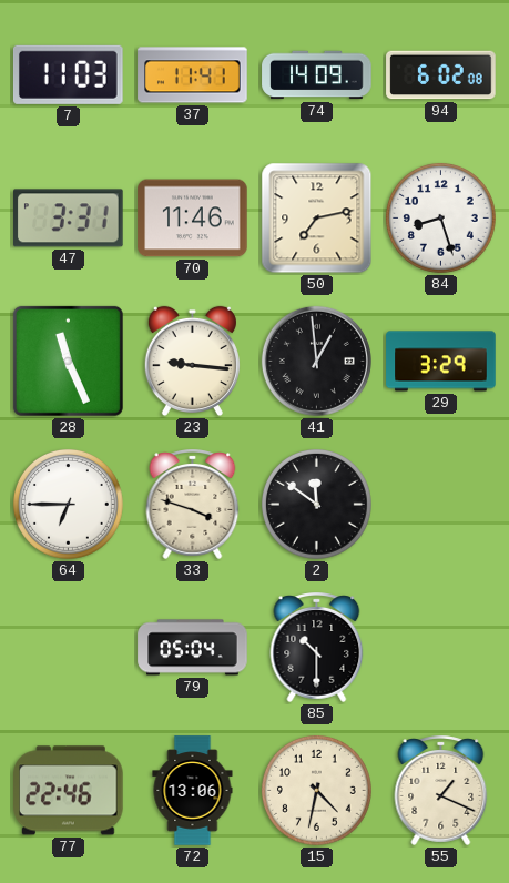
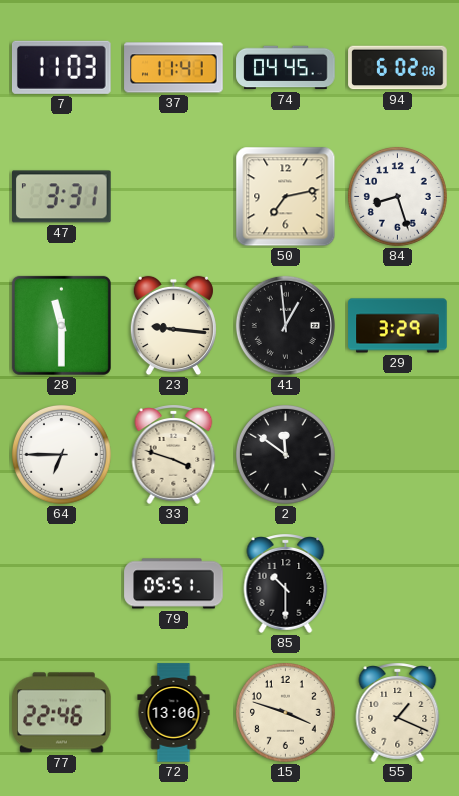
74: 14:09 -> 04:45
70: 11:46 -> none
28: 11:26 -> 11:30
79: 05:04 -> 05:51
15: 4:32 -> 3:48
